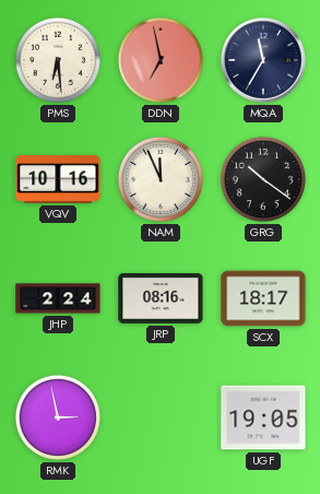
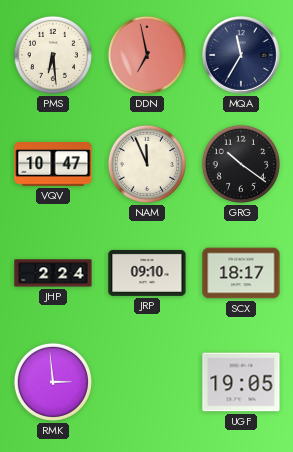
VQV: 10:16 -> 10:47
JRP: 08:16 -> 09:10
RMK: 2:58 -> 2:59
